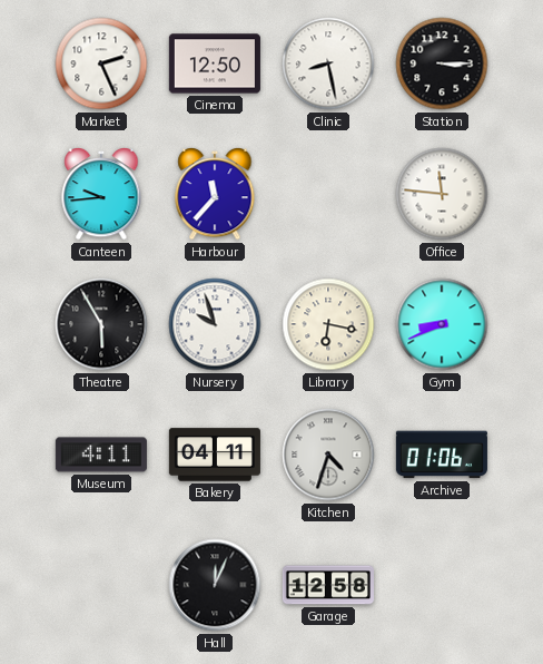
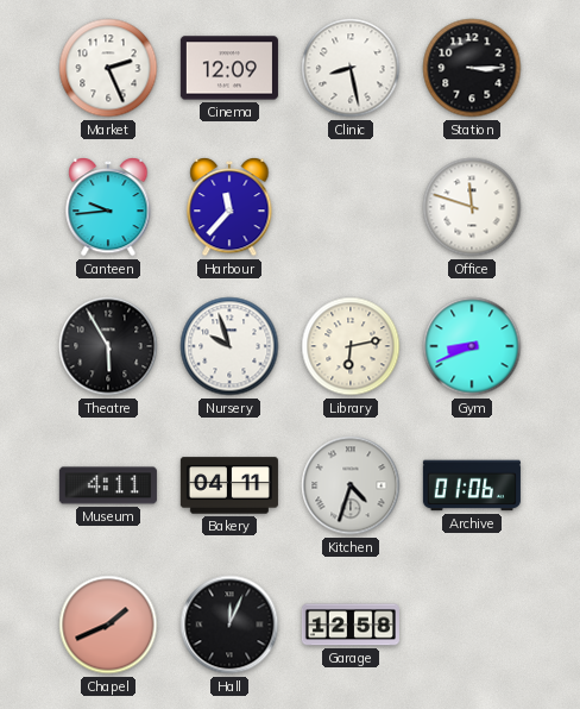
Cinema: 12:50 -> 12:09
Office: 11:46 -> 11:48
Library: 6:17 -> 6:13
Chapel: none -> 1:41
